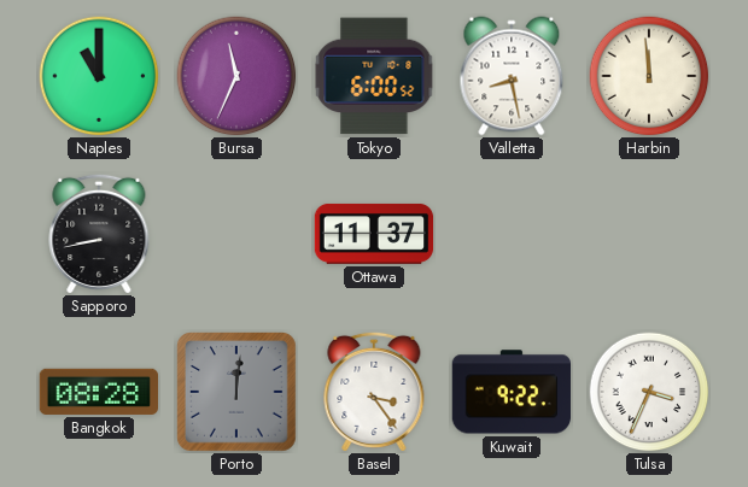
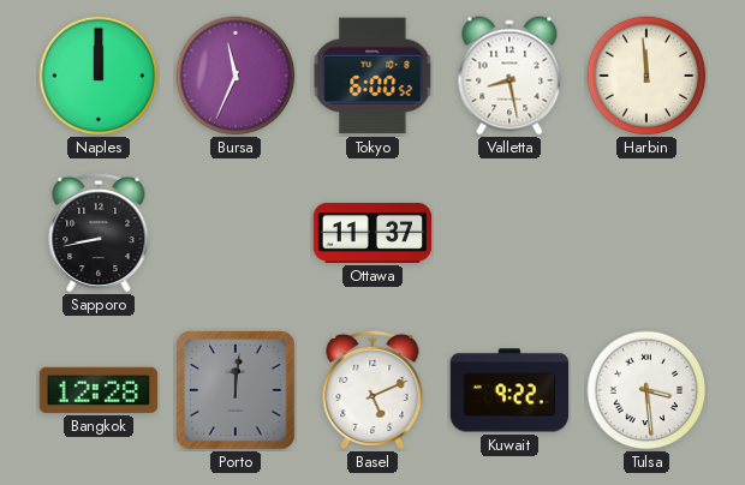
Naples: 11:00 -> 12:00
Bangkok: 08:28 -> 12:28
Basel: 3:24 -> 5:11
Tulsa: 3:34 -> 3:29
